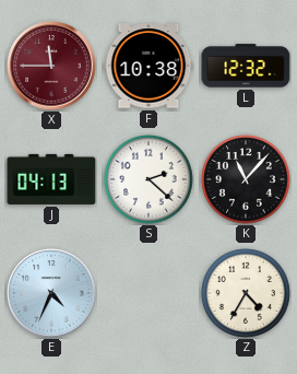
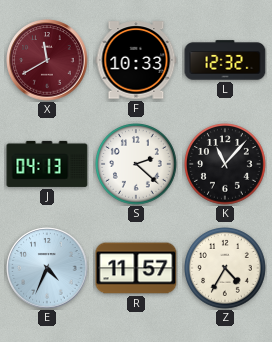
X: 11:45 -> 11:40
F: 10:38 -> 10:33
R: none -> 11:57
